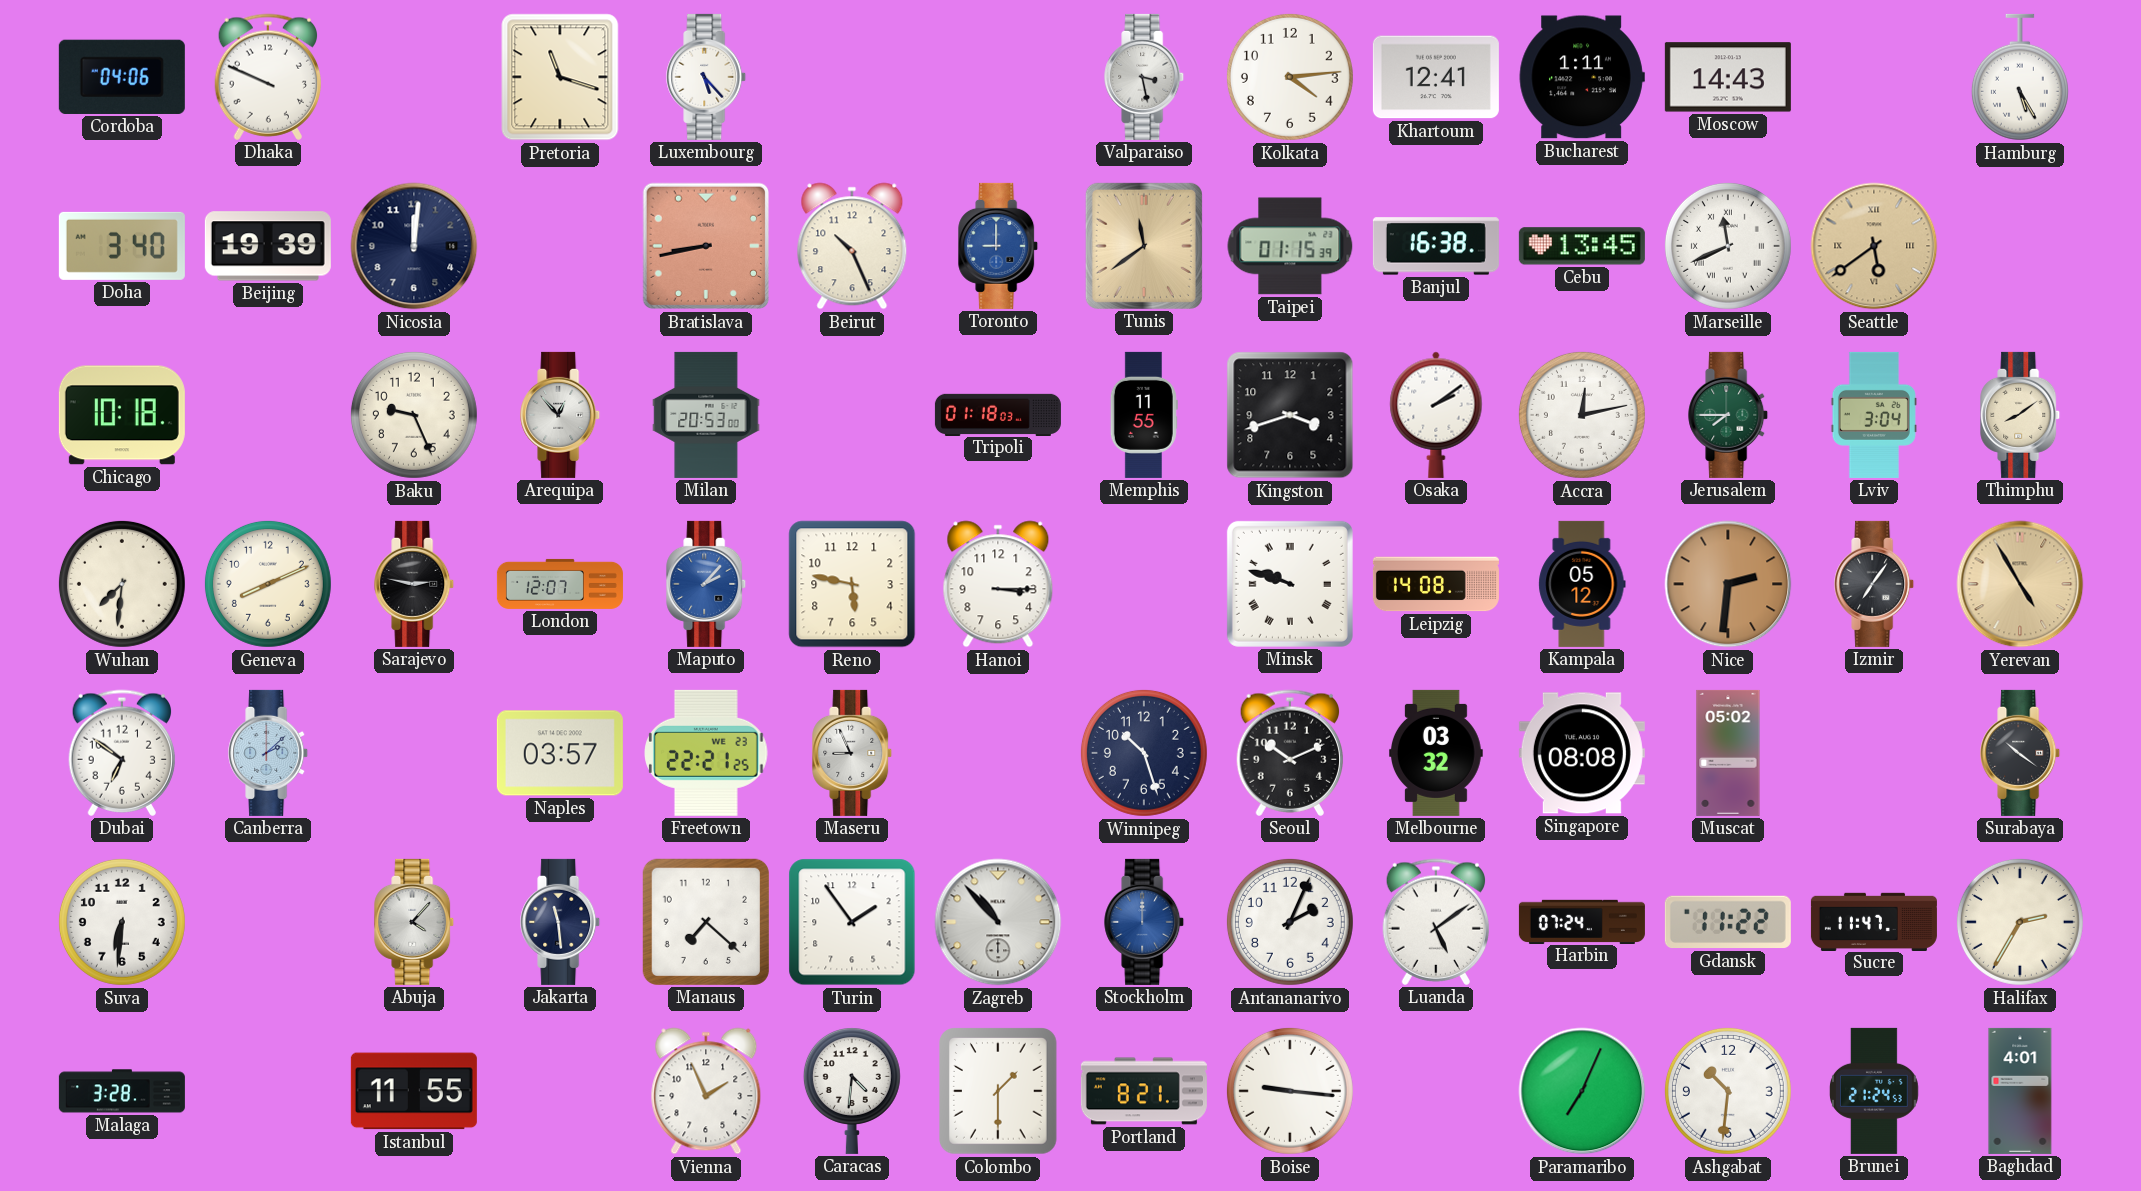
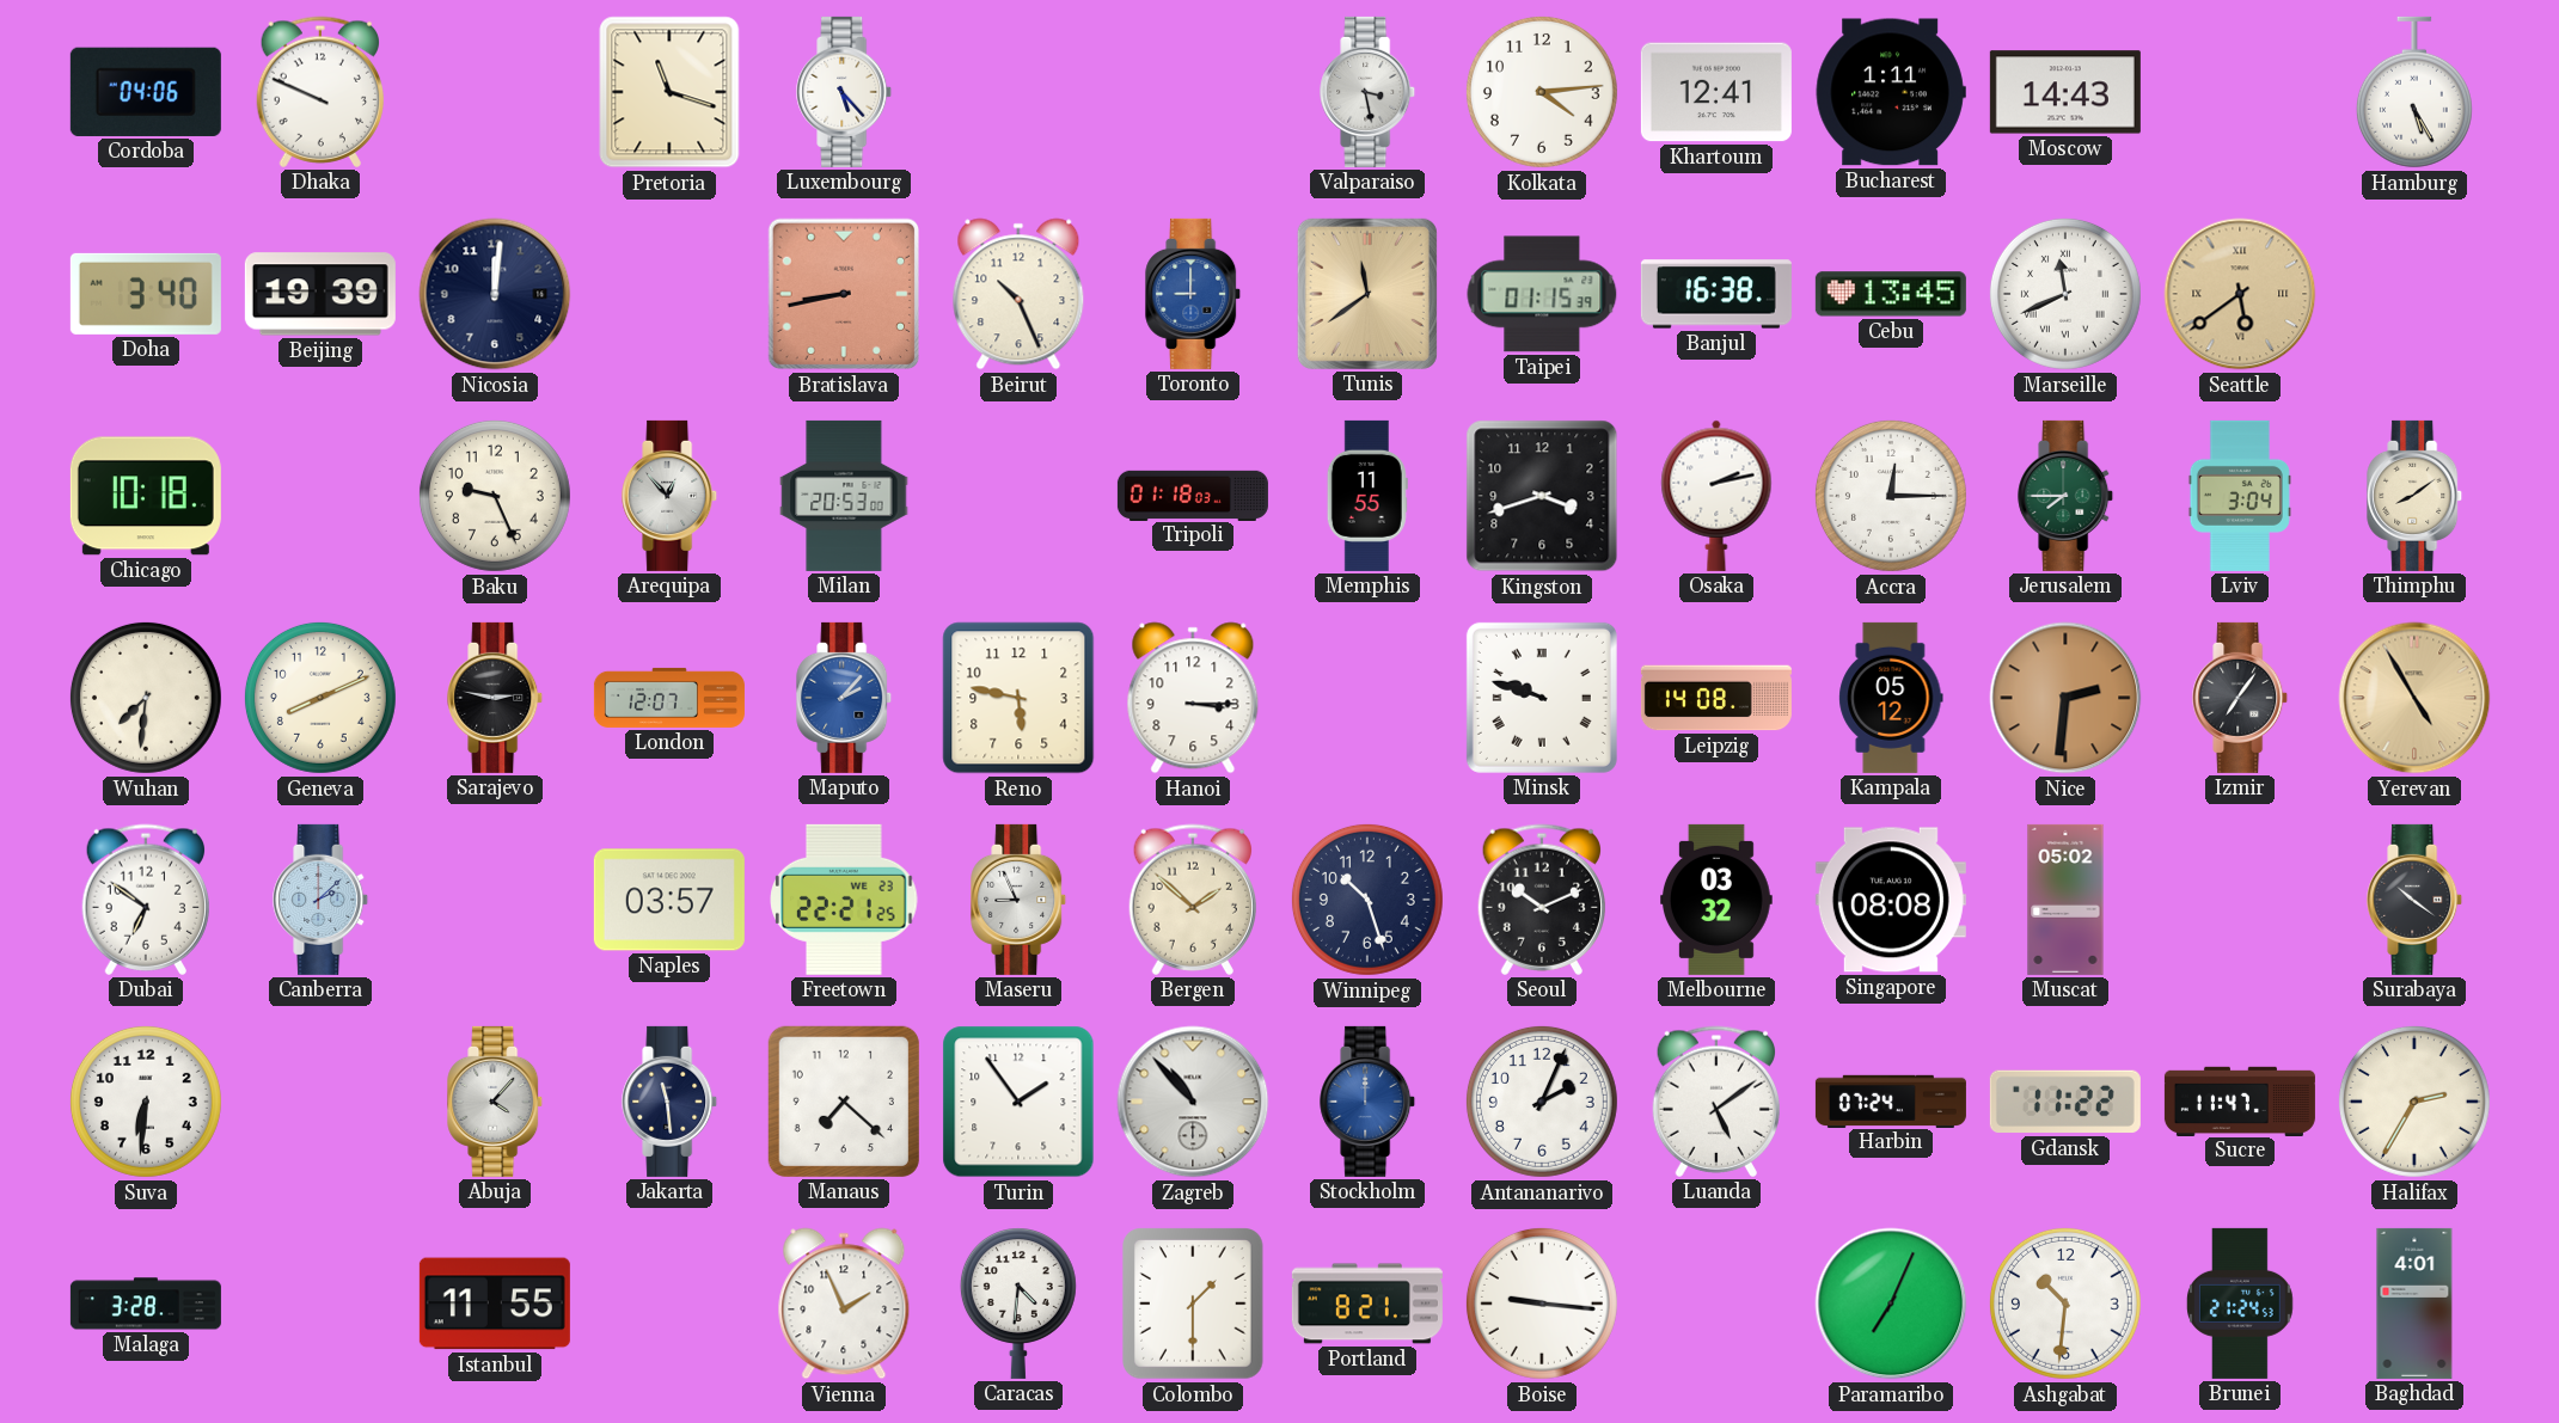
Osaka: 2:09 -> 2:13
Accra: 12:13 -> 12:15
Bergen: none -> 1:52
